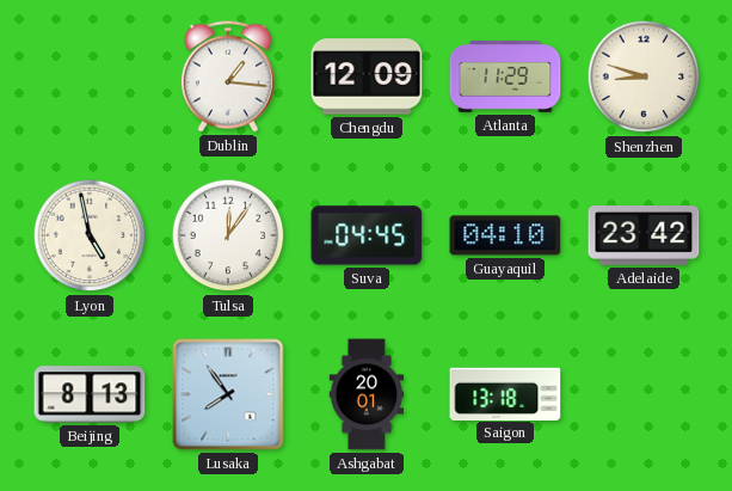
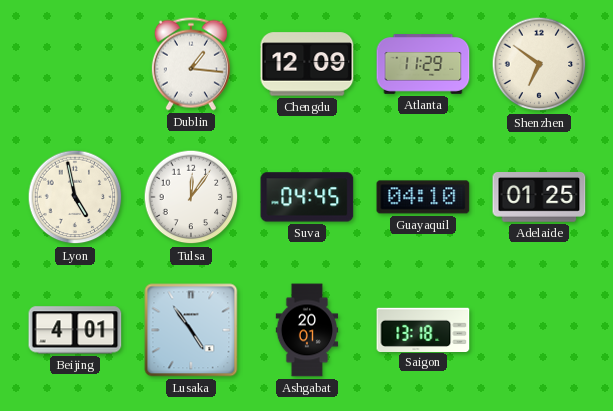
Shenzhen: 8:48 -> 6:51
Adelaide: 23:42 -> 01:25
Beijing: 8:13 -> 4:01
Lusaka: 7:54 -> 4:54
